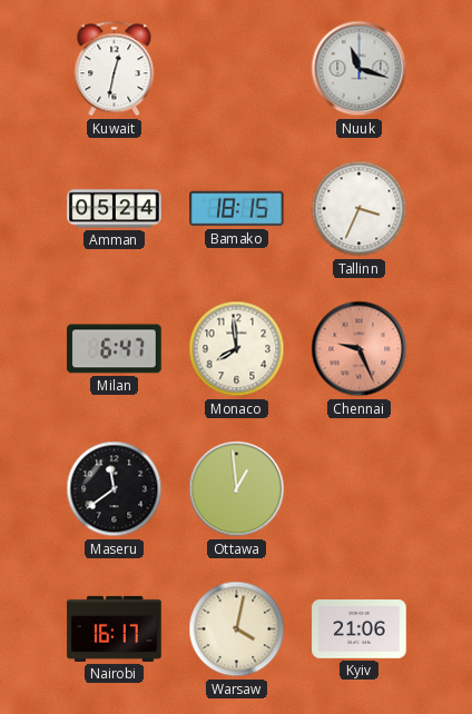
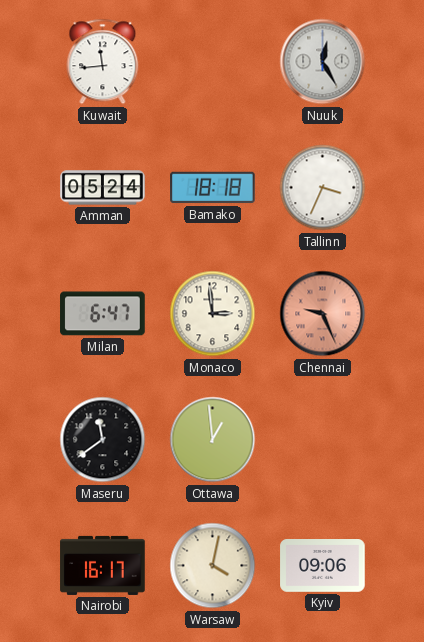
Kuwait: 12:32 -> 11:44
Nuuk: 11:18 -> 12:25
Bamako: 18:15 -> 18:18
Monaco: 7:59 -> 2:59
Kyiv: 21:06 -> 09:06
